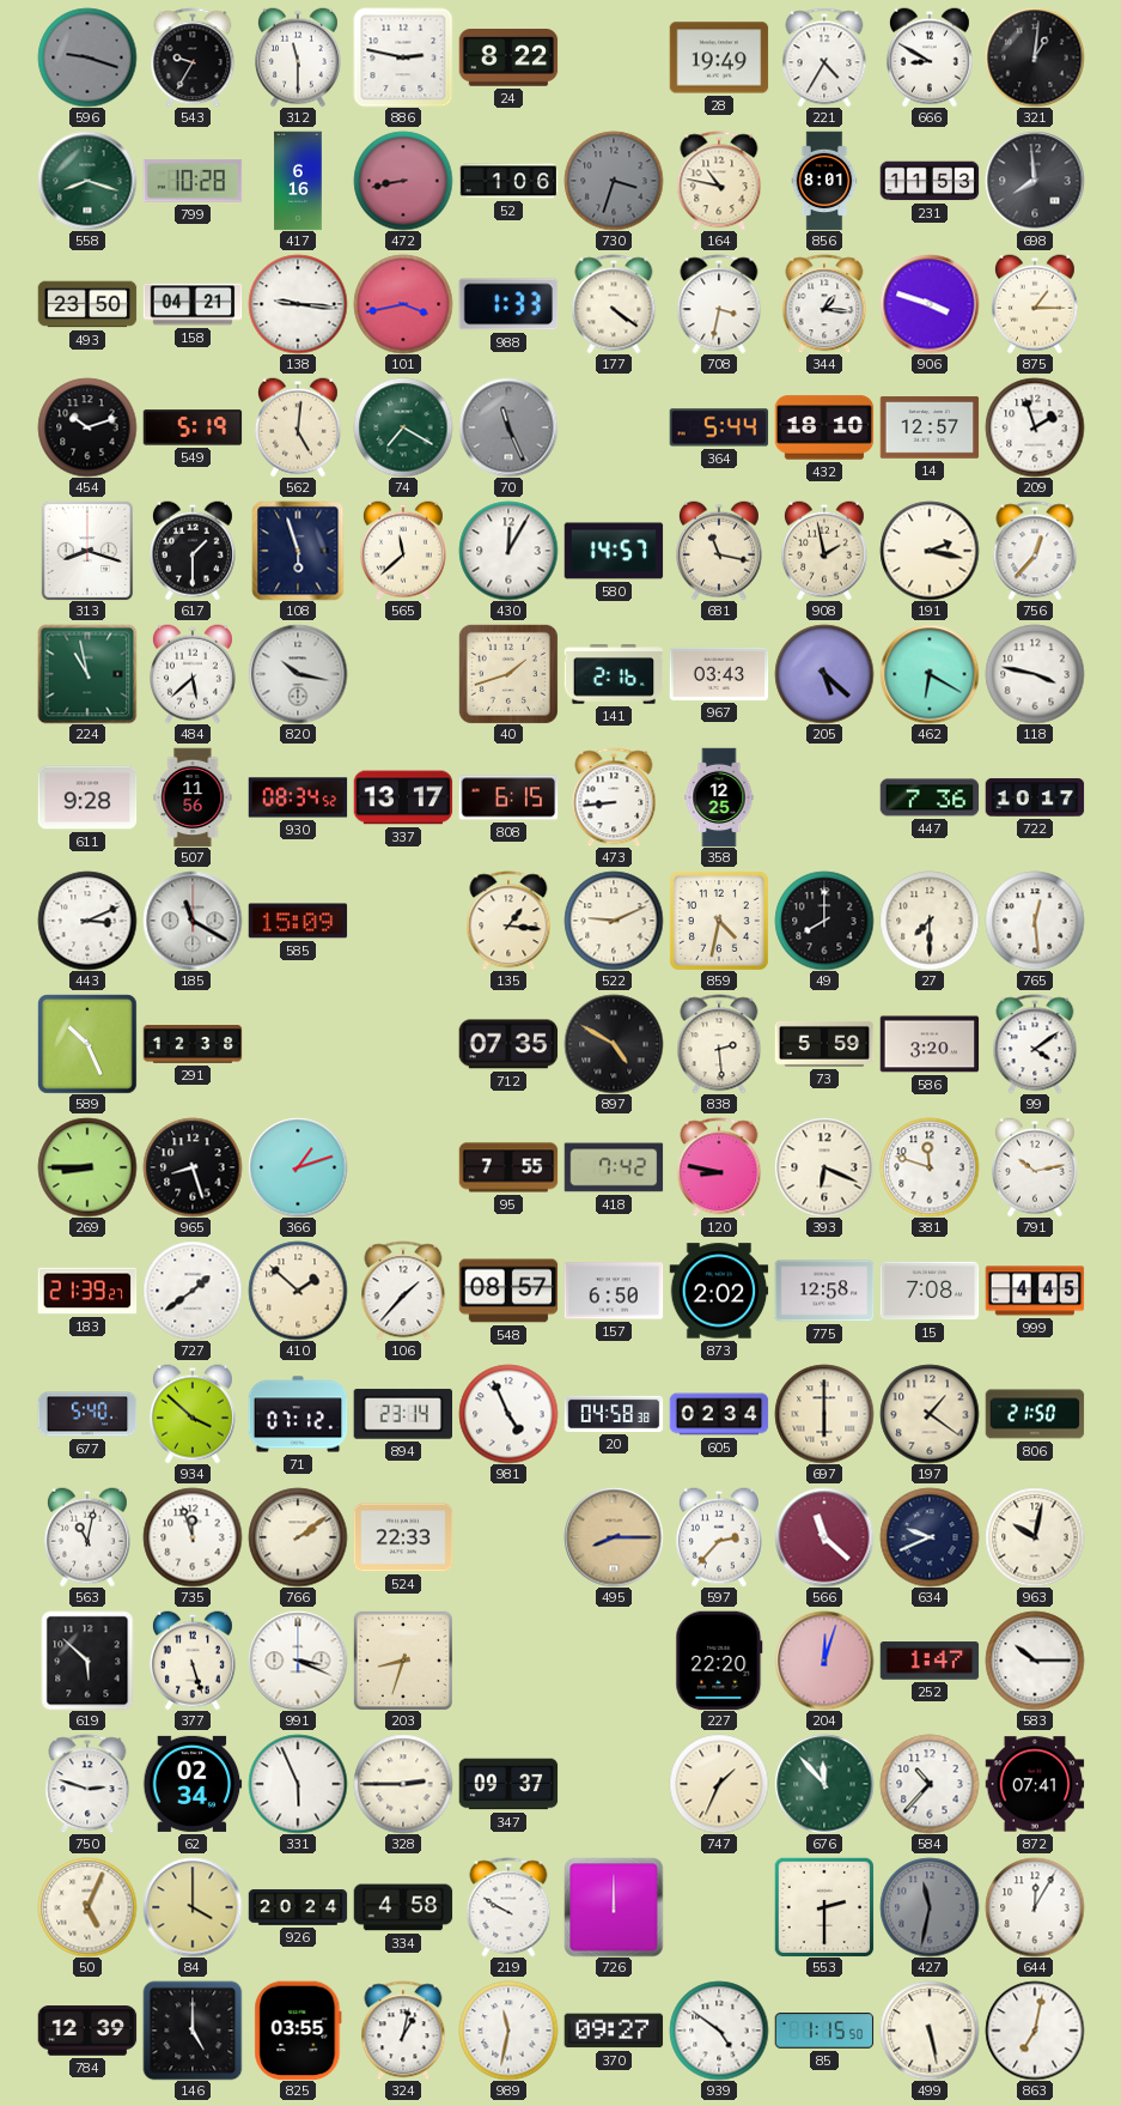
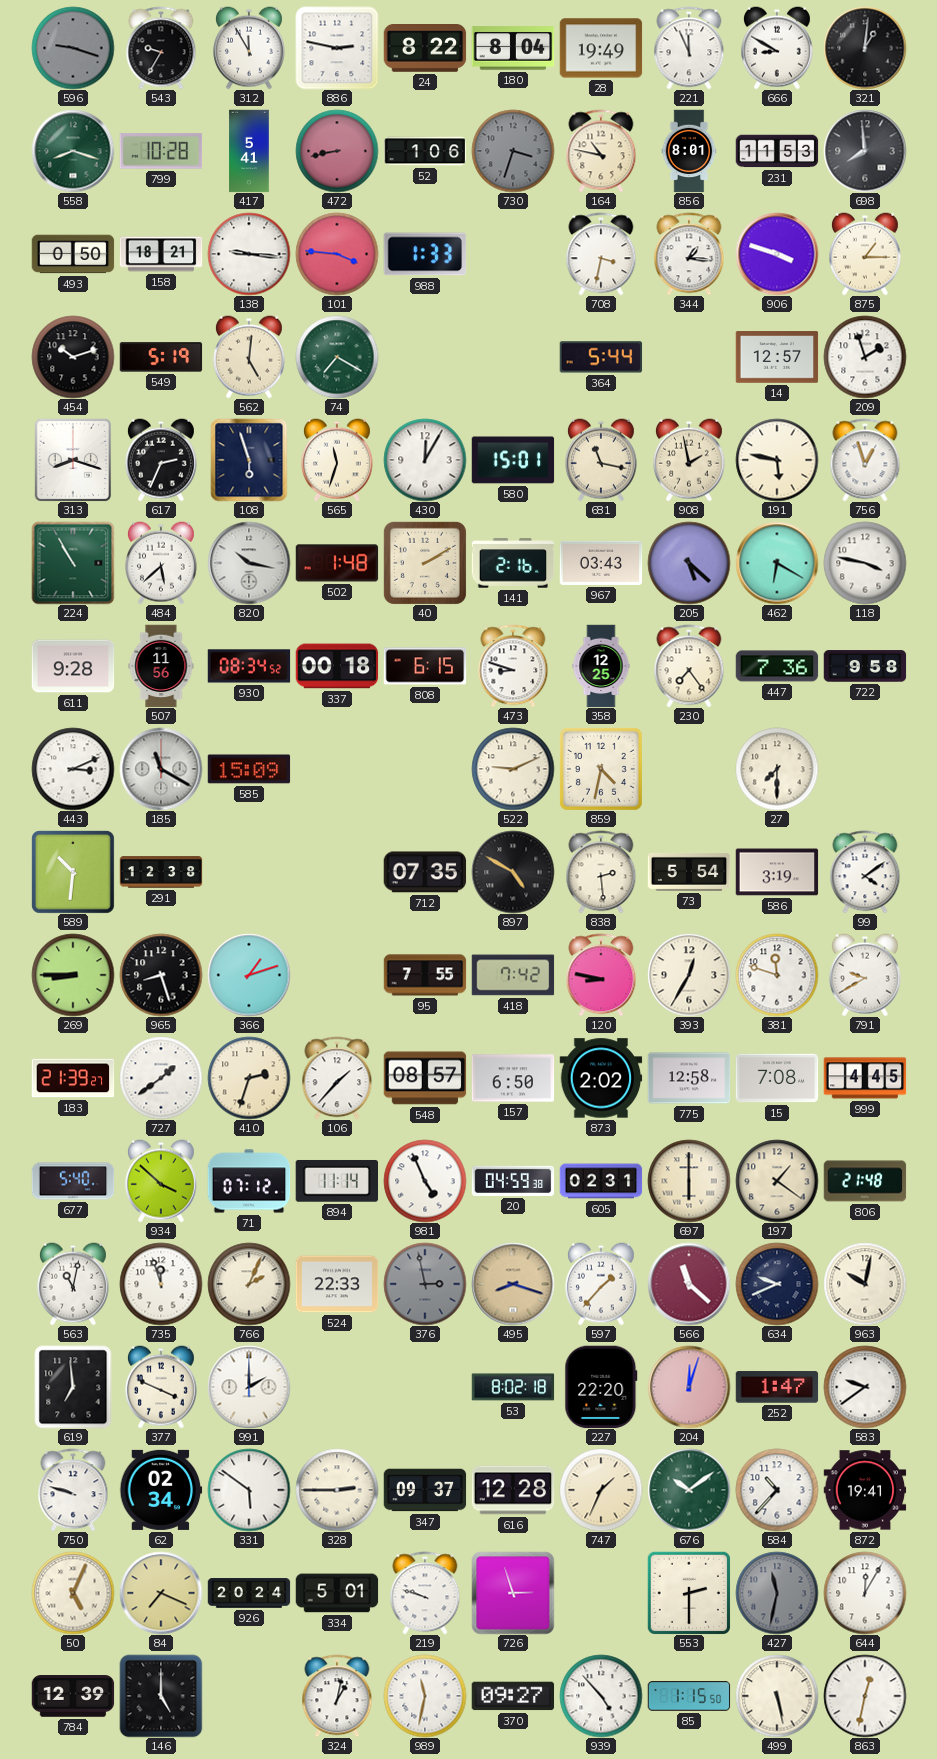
312: 11:30 -> 11:55
180: none -> 8:04
221: 4:35 -> 11:56
417: 6:16 -> 5:41
493: 23:50 -> 0:50
158: 04:21 -> 18:21
101: 3:43 -> 3:46
177: 4:21 -> none
70: 11:26 -> none
432: 18:10 -> none
617: 1:30 -> 2:34
565: 11:38 -> 11:33
580: 14:57 -> 15:01
191: 2:17 -> 5:47
756: 12:37 -> 12:57
224: 10:58 -> 10:55
502: none -> 1:48
40: 1:42 -> 2:10
337: 13:17 -> 00:18
473: 8:44 -> 8:48
230: none -> 7:24
722: 10:17 -> 9:58
135: 1:16 -> none
49: 8:00 -> none
765: 12:29 -> none
589: 10:26 -> 10:31
73: 5:59 -> 5:54
586: 3:20 -> 3:19
393: 6:19 -> 12:35
791: 10:13 -> 9:40
410: 1:52 -> 2:33
894: 23:14 -> 11:14
20: 04:58 -> 04:59
605: 02:34 -> 02:31
806: 21:50 -> 21:48
766: 2:09 -> 2:04
376: none -> 2:58
495: 8:15 -> 8:18
597: 2:37 -> 1:37
619: 5:52 -> 6:59
377: 5:27 -> 3:49
991: 3:19 -> 2:00
203: 8:33 -> none
53: none -> 8:02
583: 10:15 -> 9:39
750: 2:48 -> 9:48
331: 5:56 -> 5:51
616: none -> 12:28
676: 11:53 -> 10:09
872: 07:41 -> 19:41
84: 4:00 -> 7:19
334: 4:58 -> 5:01
219: 9:50 -> 9:48
726: 12:00 -> 2:57
825: 03:55 -> none
939: 4:51 -> 4:53
863: 7:02 -> 12:32
